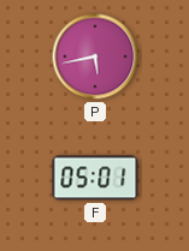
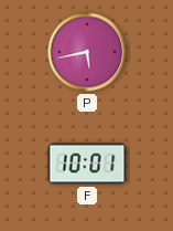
F: 05:01 -> 10:01
